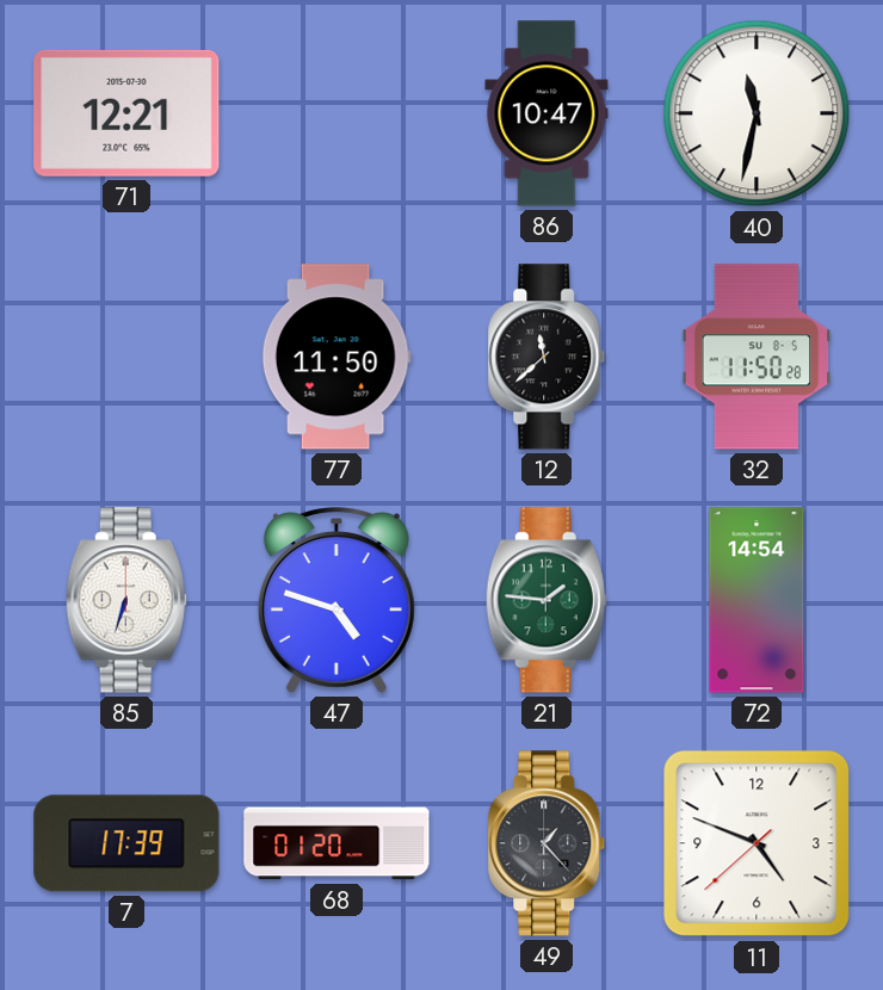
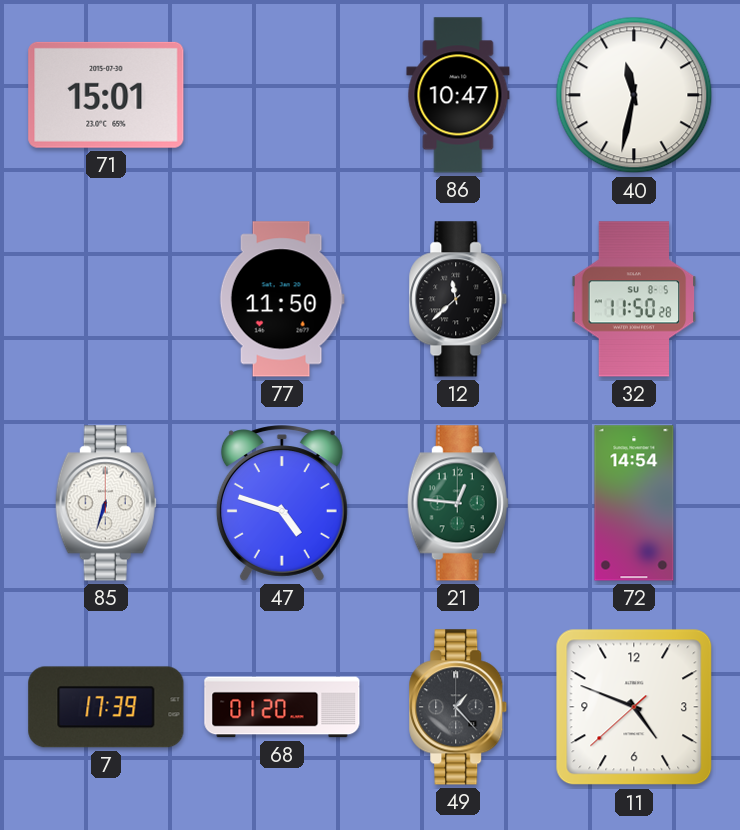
71: 12:21 -> 15:01
21: 1:46 -> 12:46
